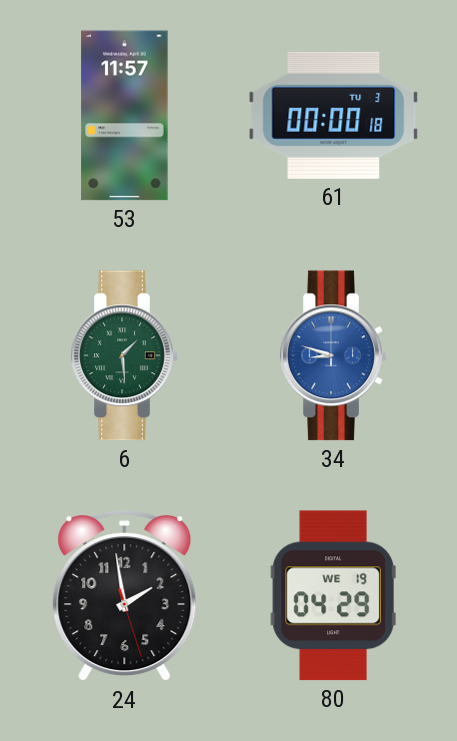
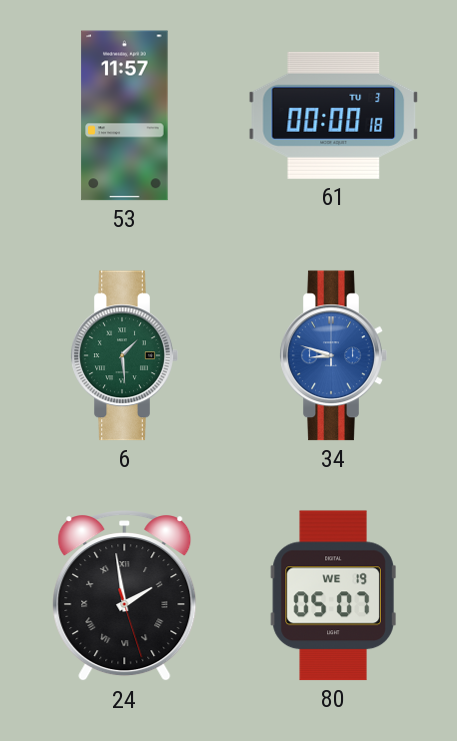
24 numerals: Arabic -> Roman
80: 04:29 -> 05:07
